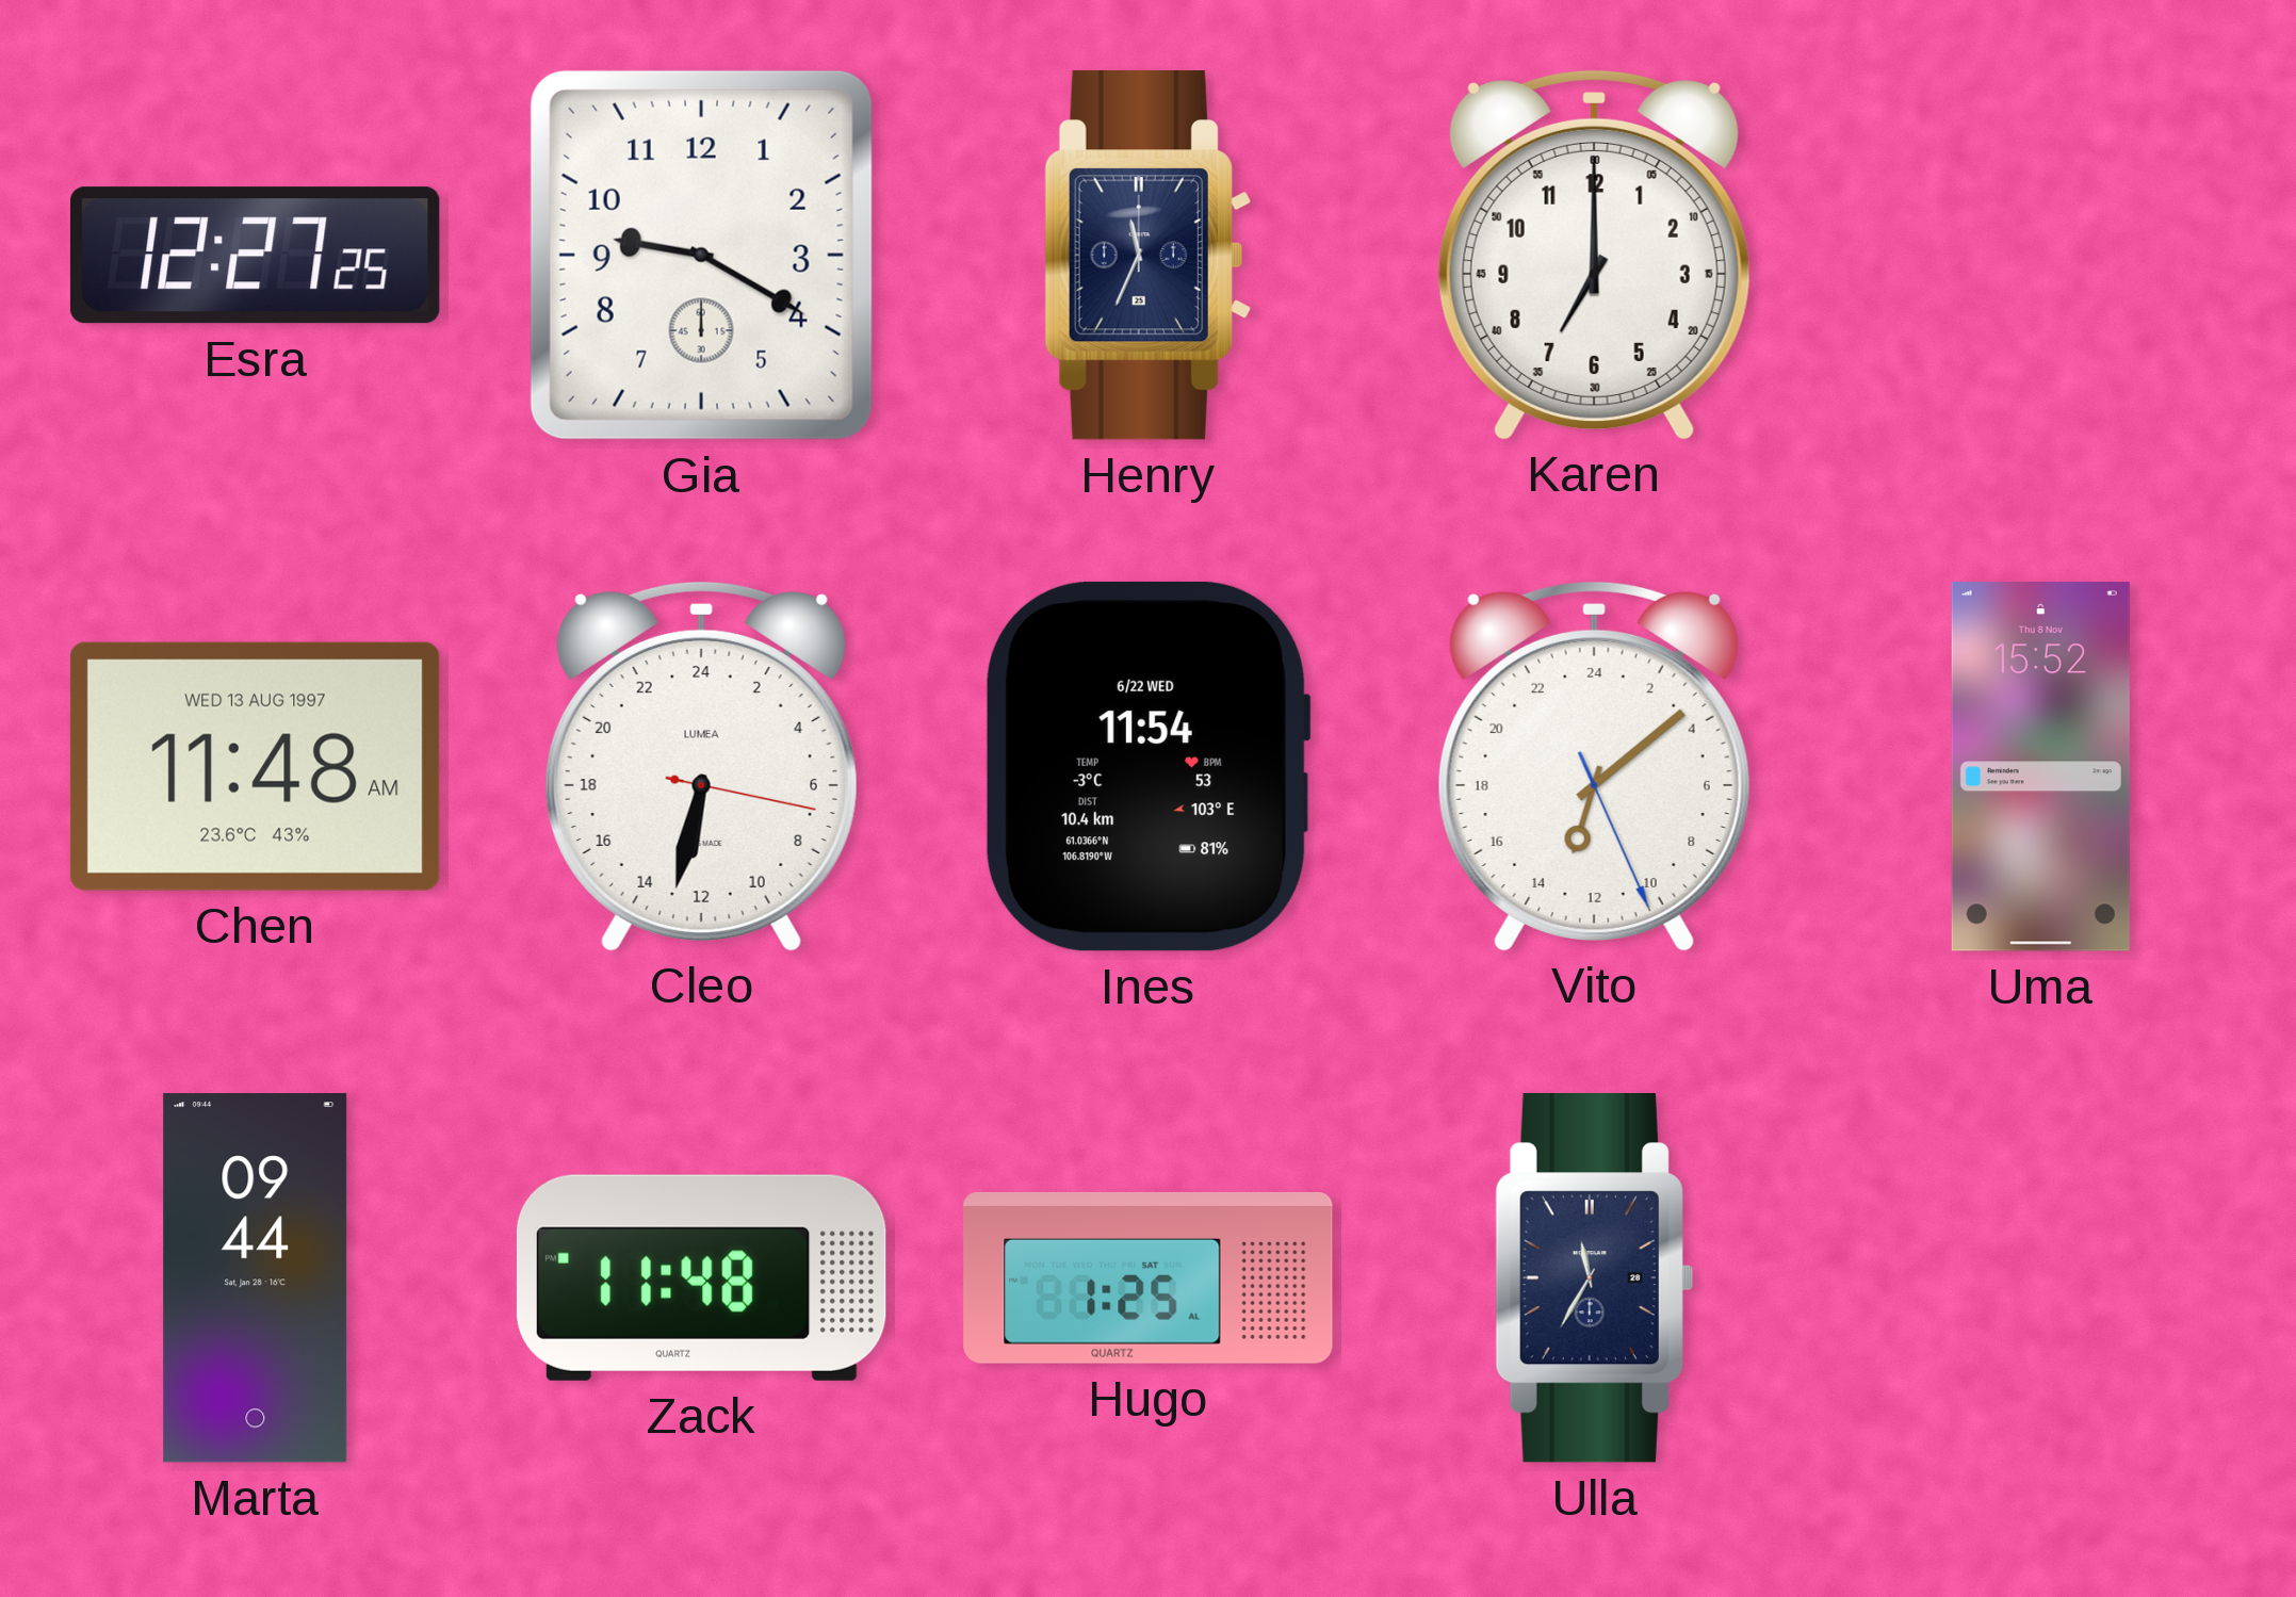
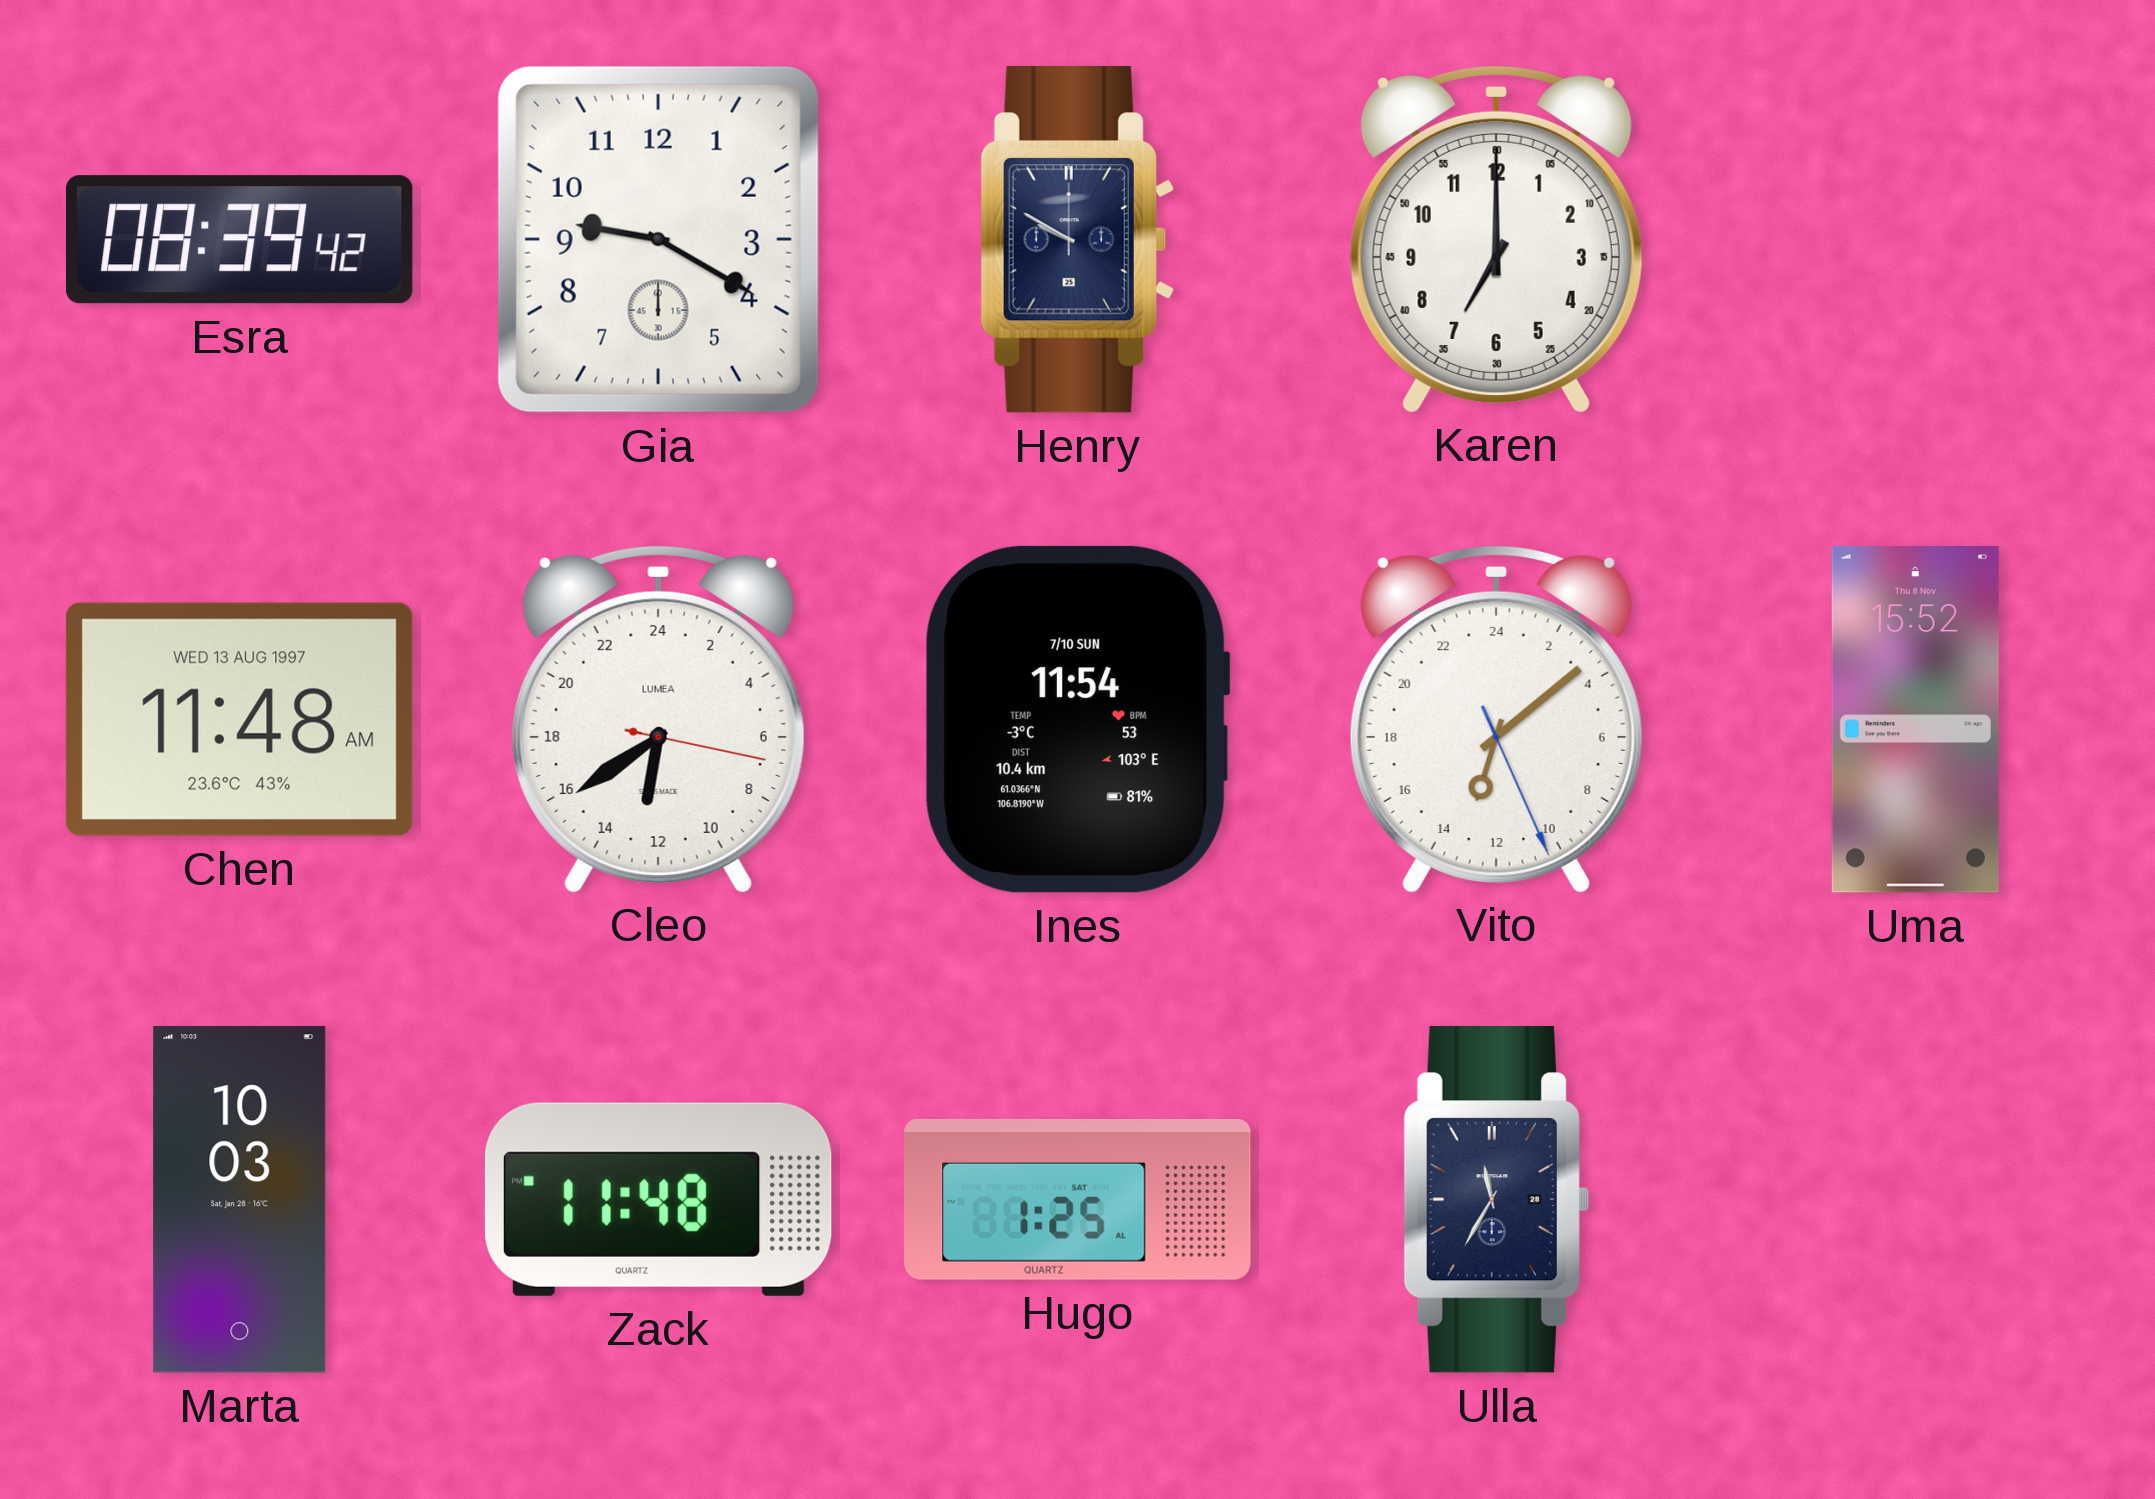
Esra: 12:27 -> 08:39
Henry: 11:34 -> 9:50
Cleo: 12:32 -> 12:39
Ines date: 6/22 WED -> 7/10 SUN
Marta: 09:44 -> 10:03
